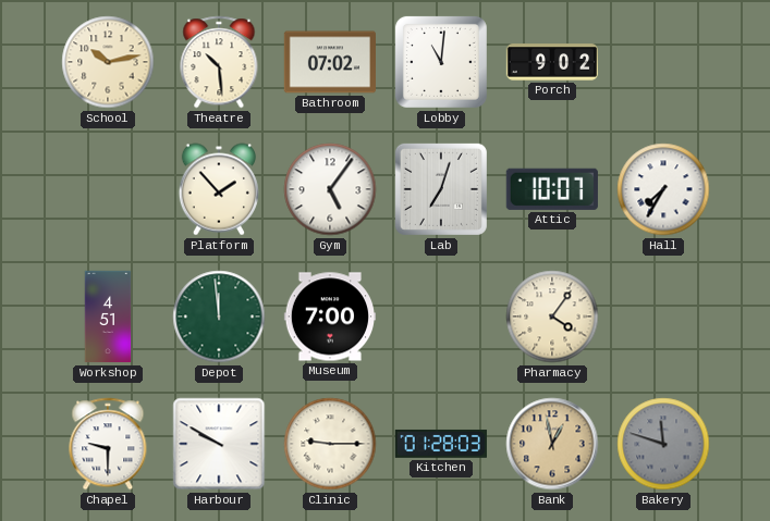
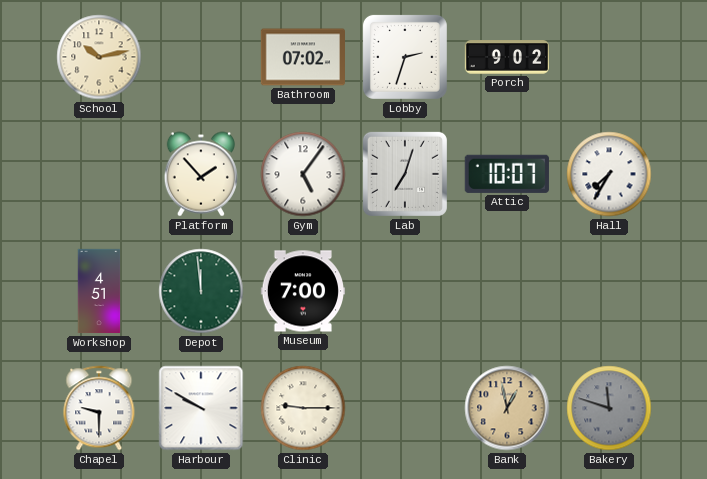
Theatre: 10:29 -> none
Lobby: 11:01 -> 2:33
Pharmacy: 4:06 -> none
Kitchen: 01:28 -> none
